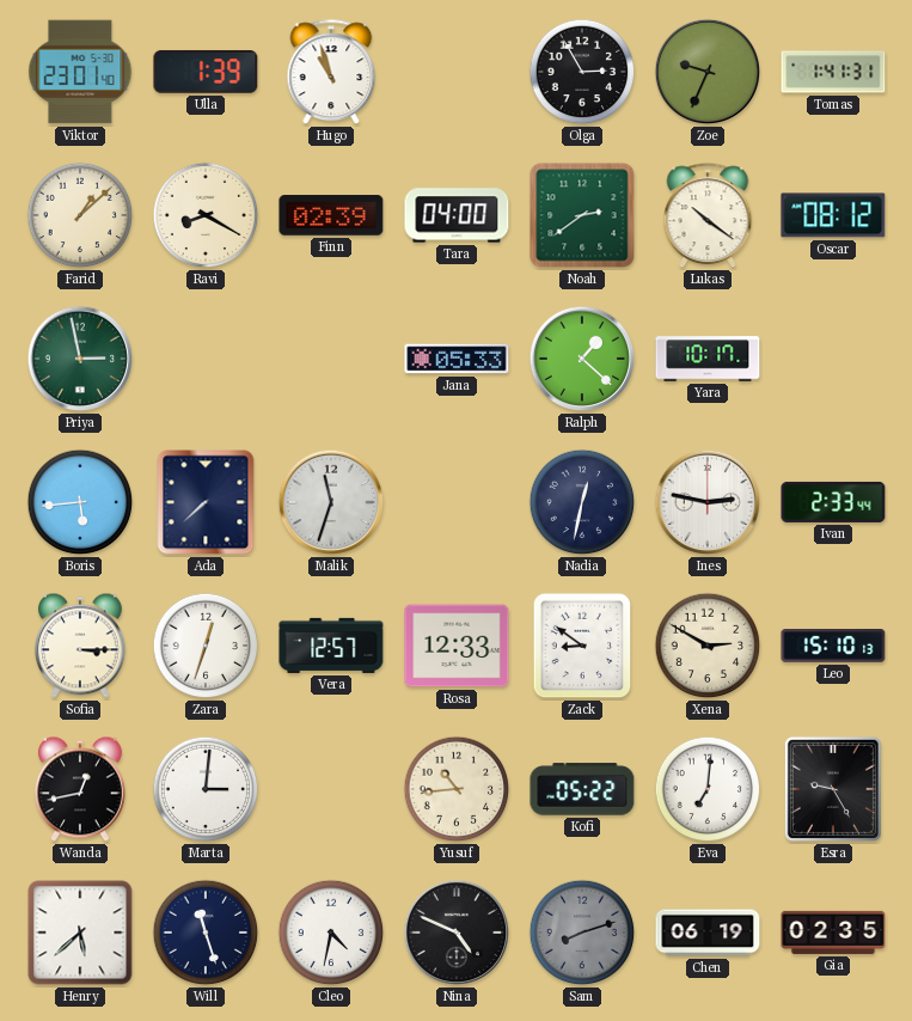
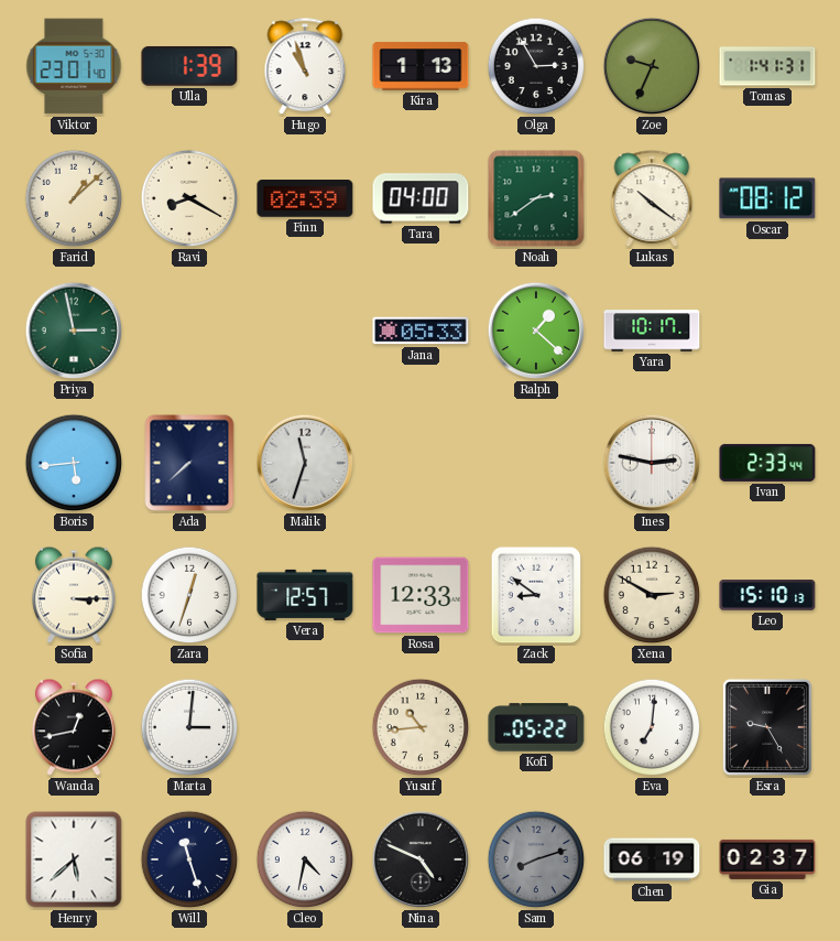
Kira: none -> 1:13
Nadia: 12:32 -> none
Gia: 02:35 -> 02:37
